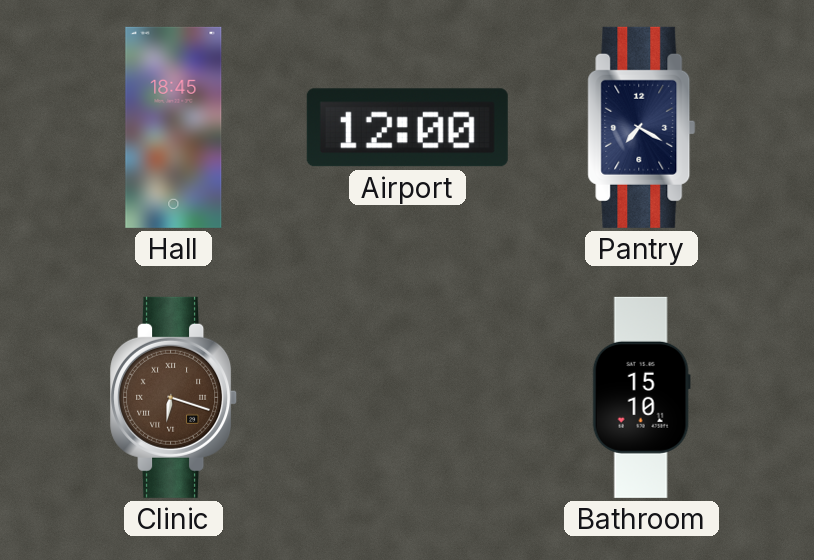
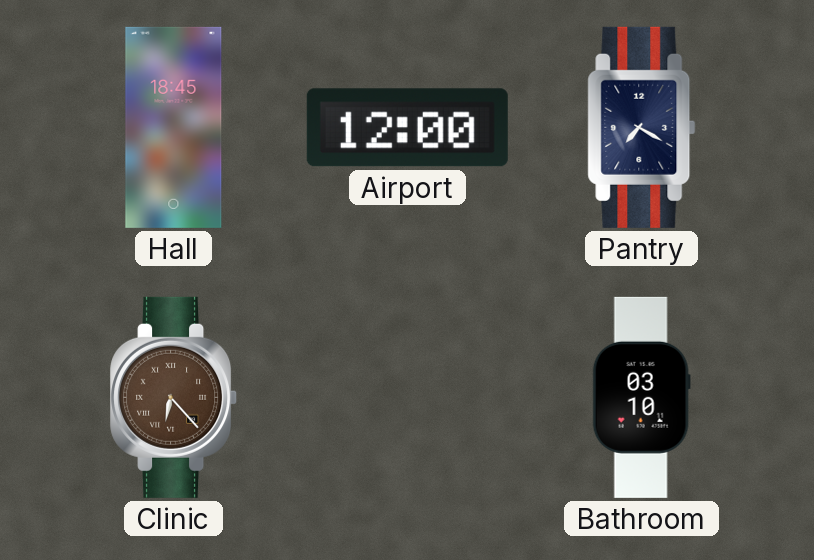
Clinic: 6:18 -> 6:23
Bathroom: 15:10 -> 03:10
